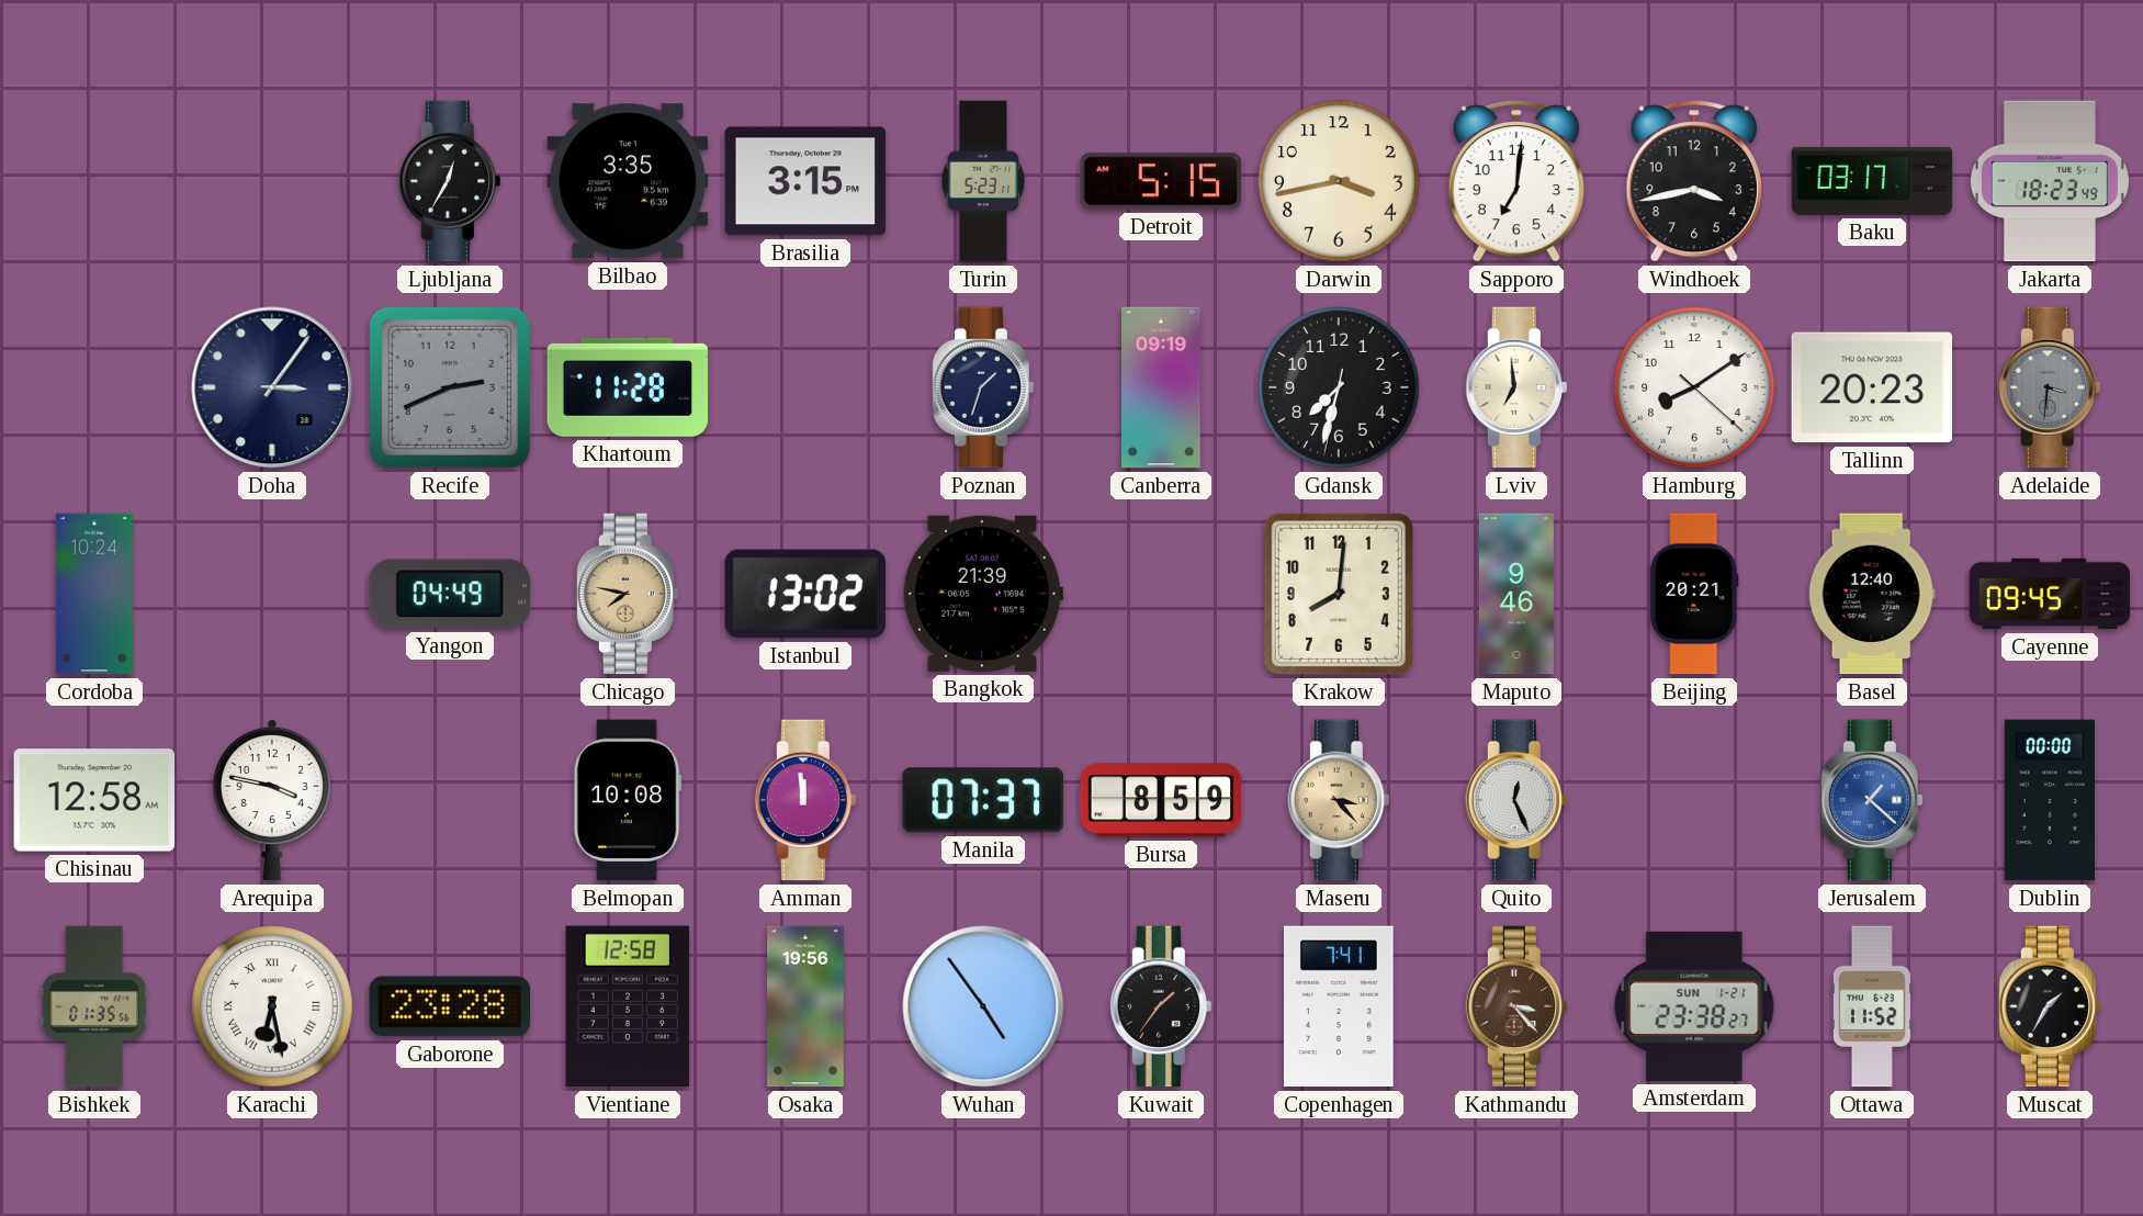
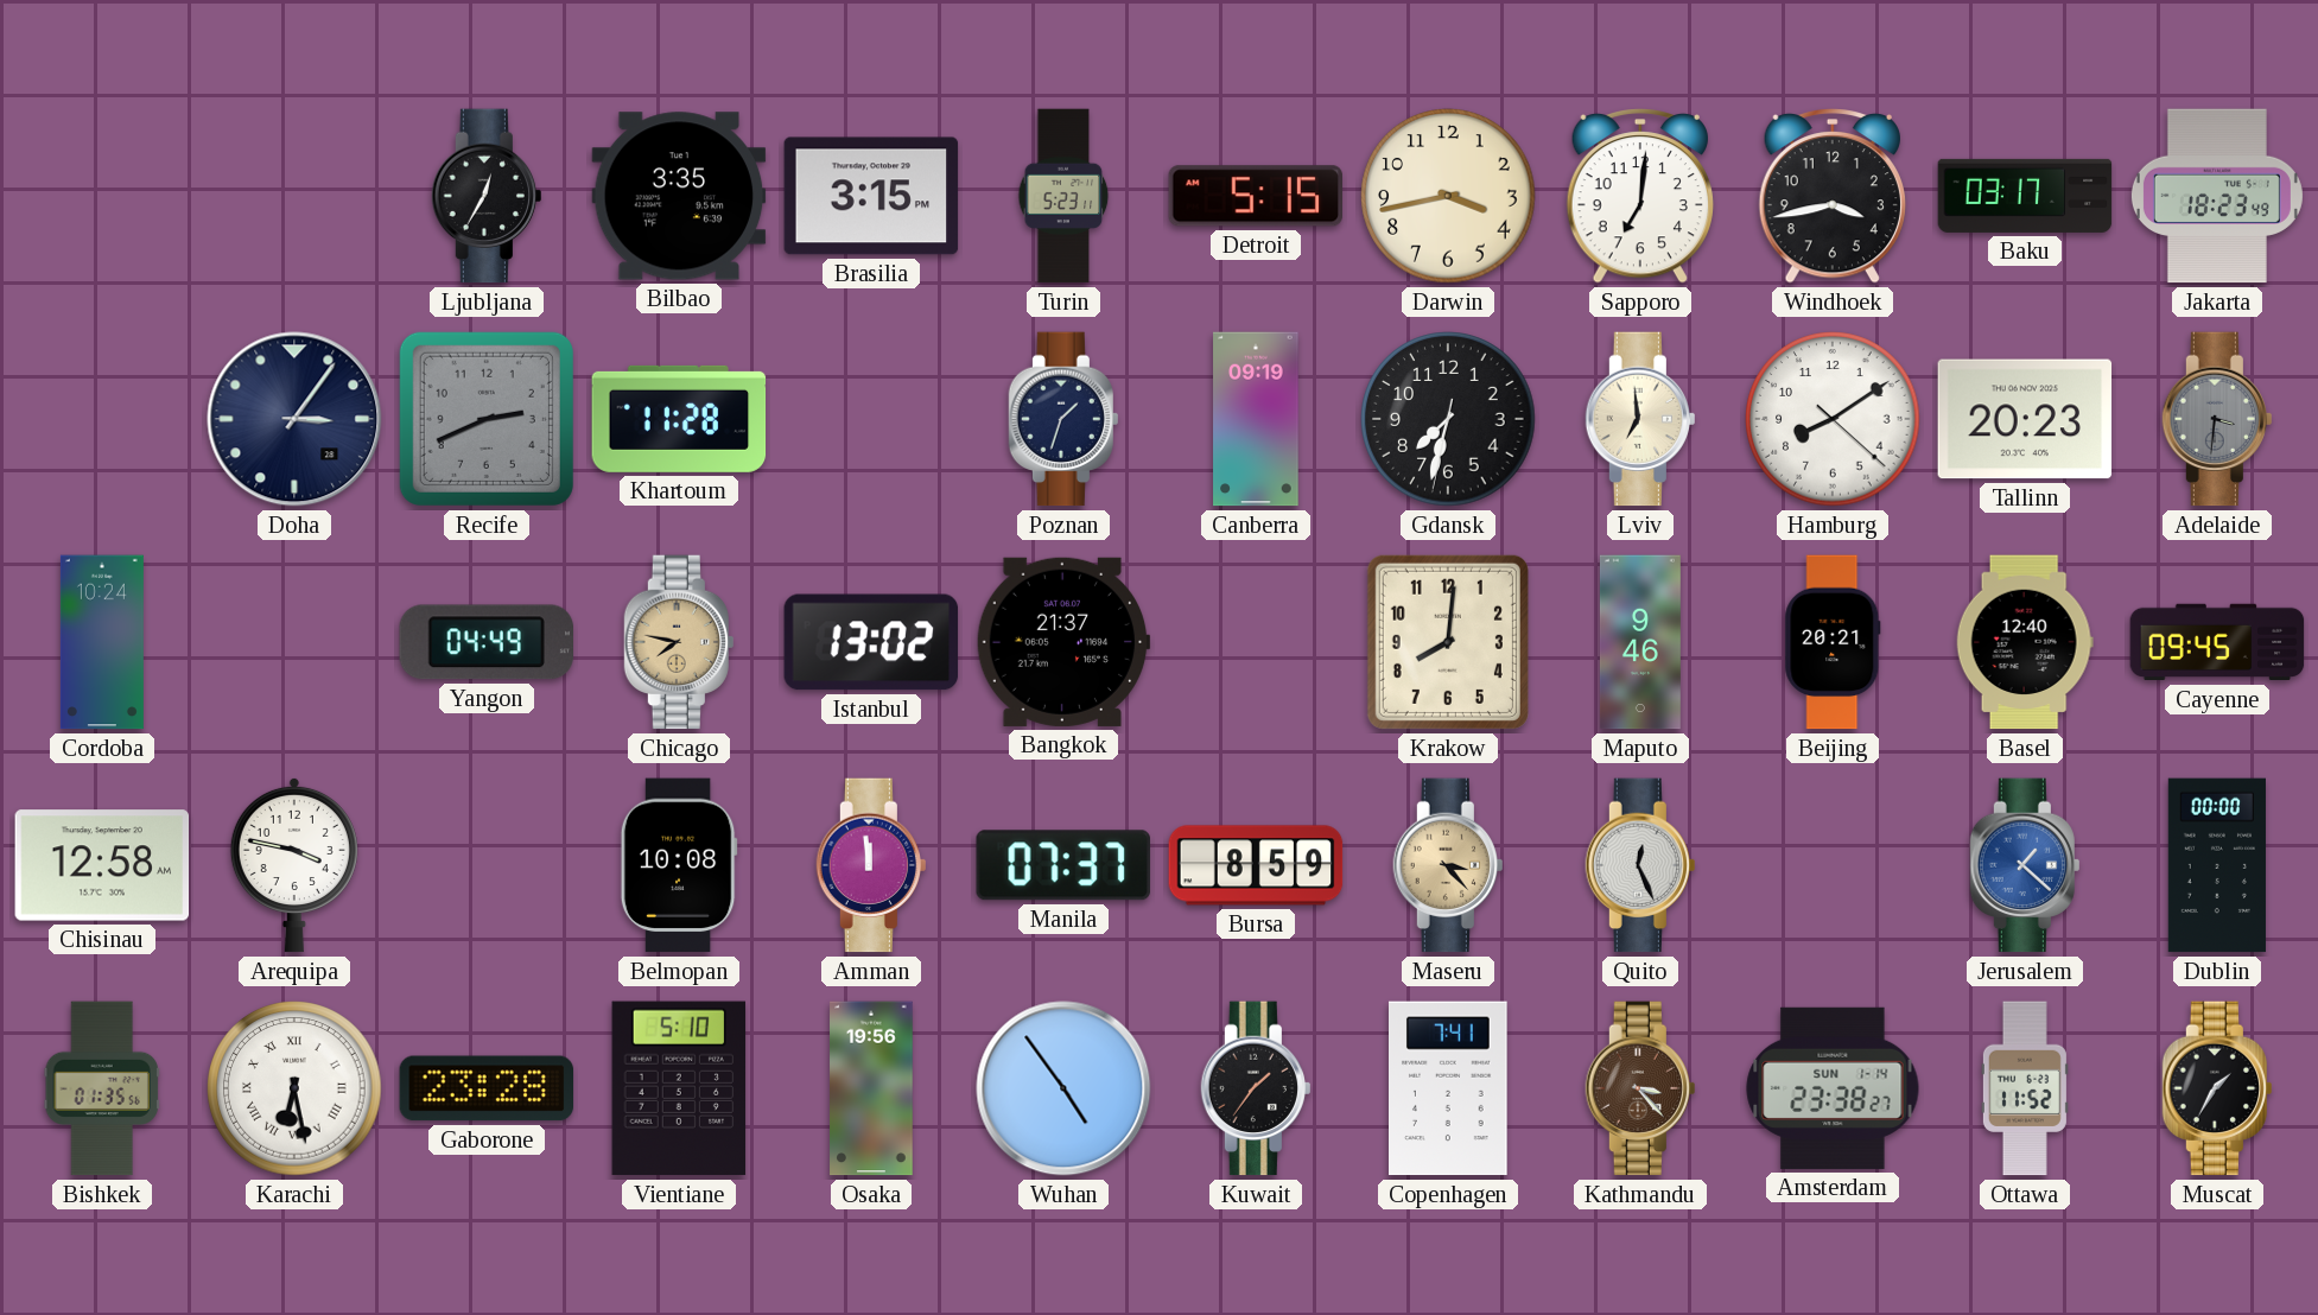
Bangkok: 21:39 -> 21:37
Vientiane: 12:58 -> 5:10
Amsterdam date: SUN 1-21 -> SUN 1-14
